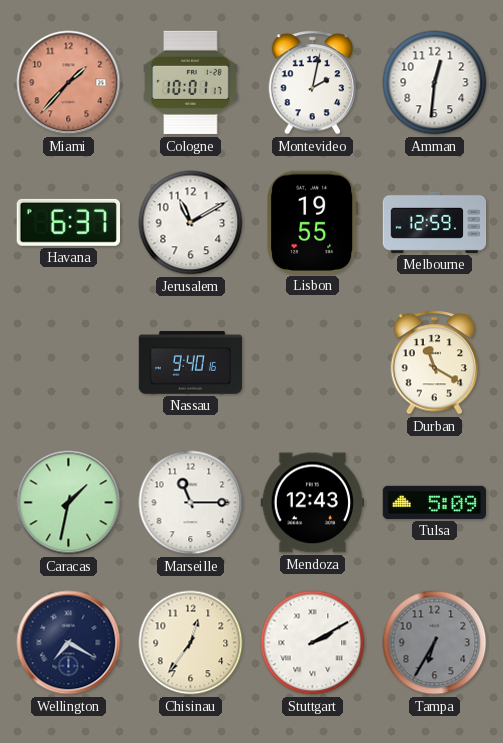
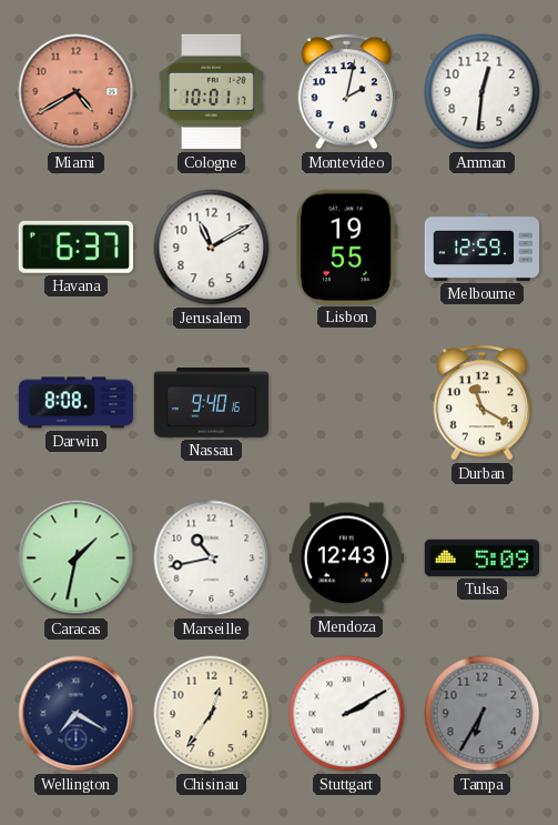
Miami: 1:37 -> 4:40
Darwin: none -> 8:08
Marseille: 11:15 -> 10:43
